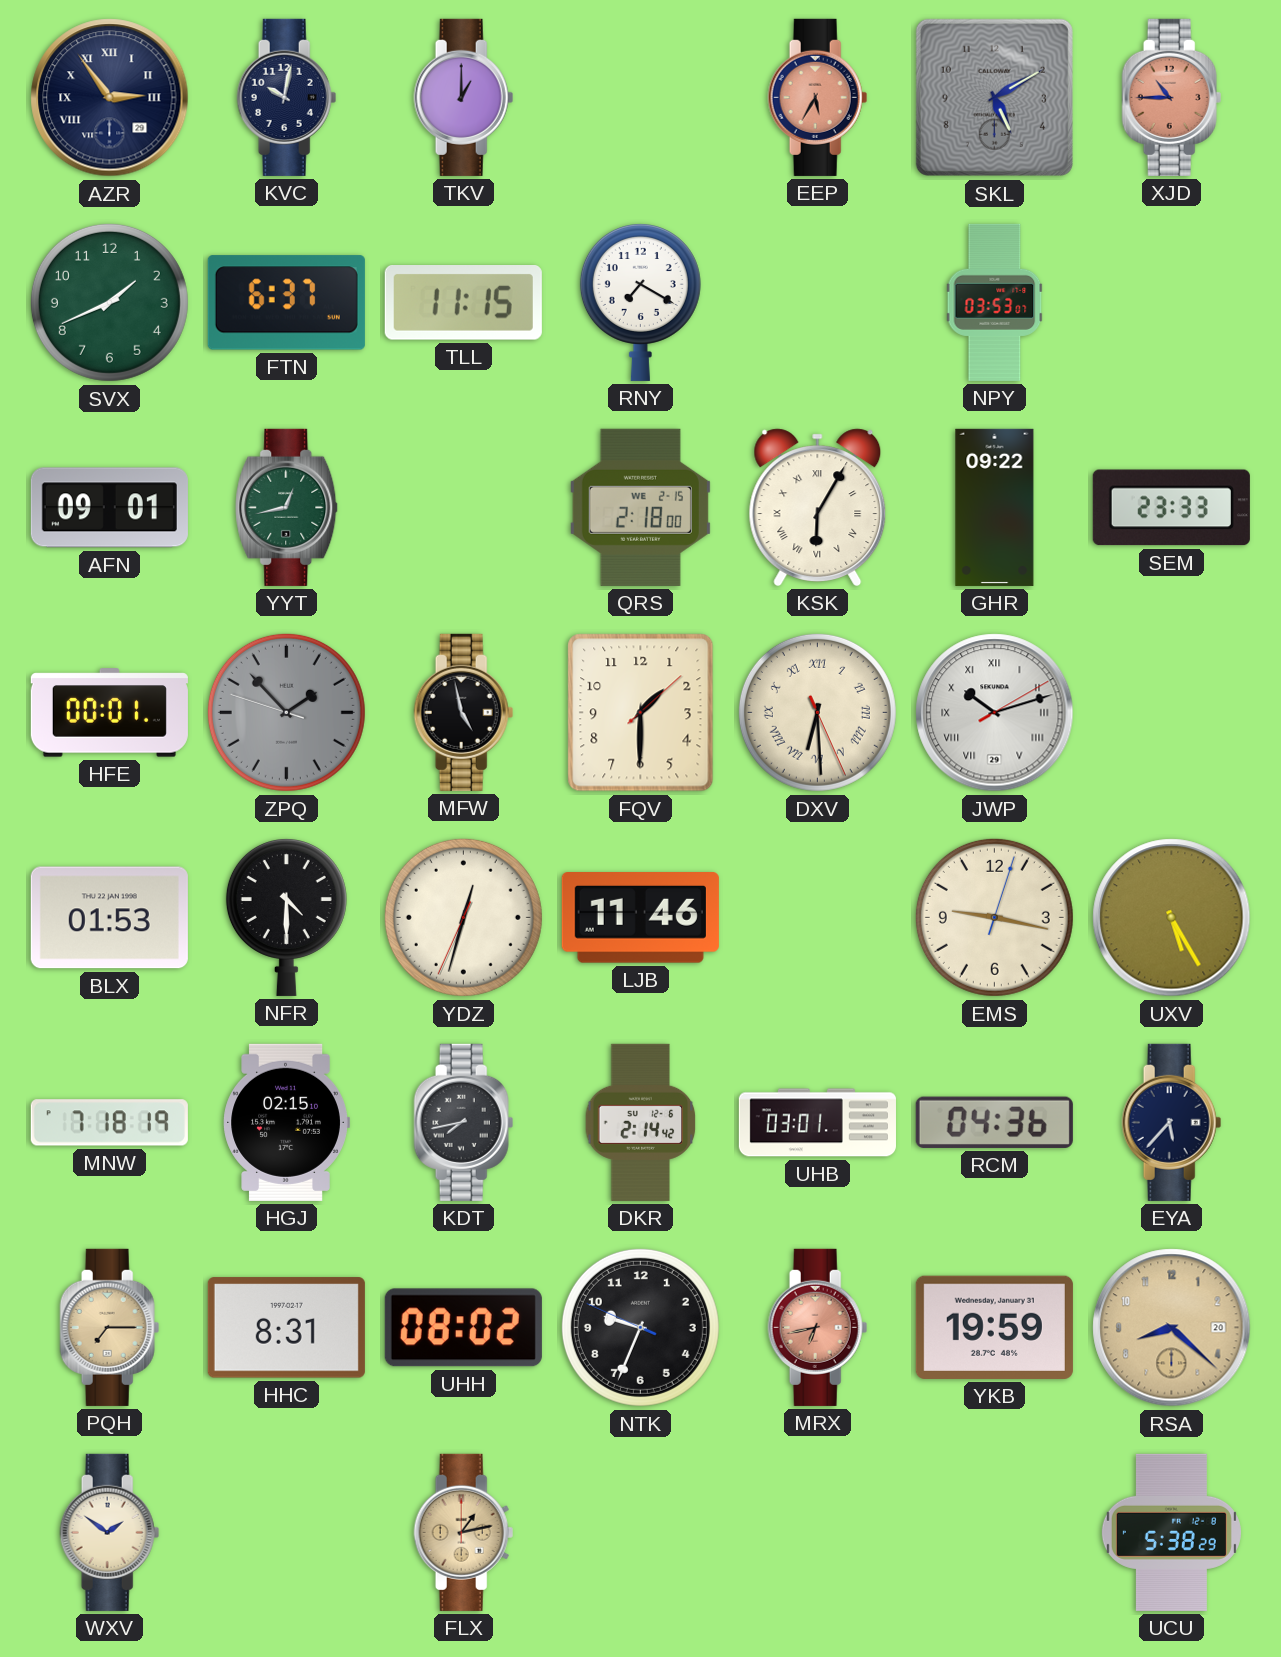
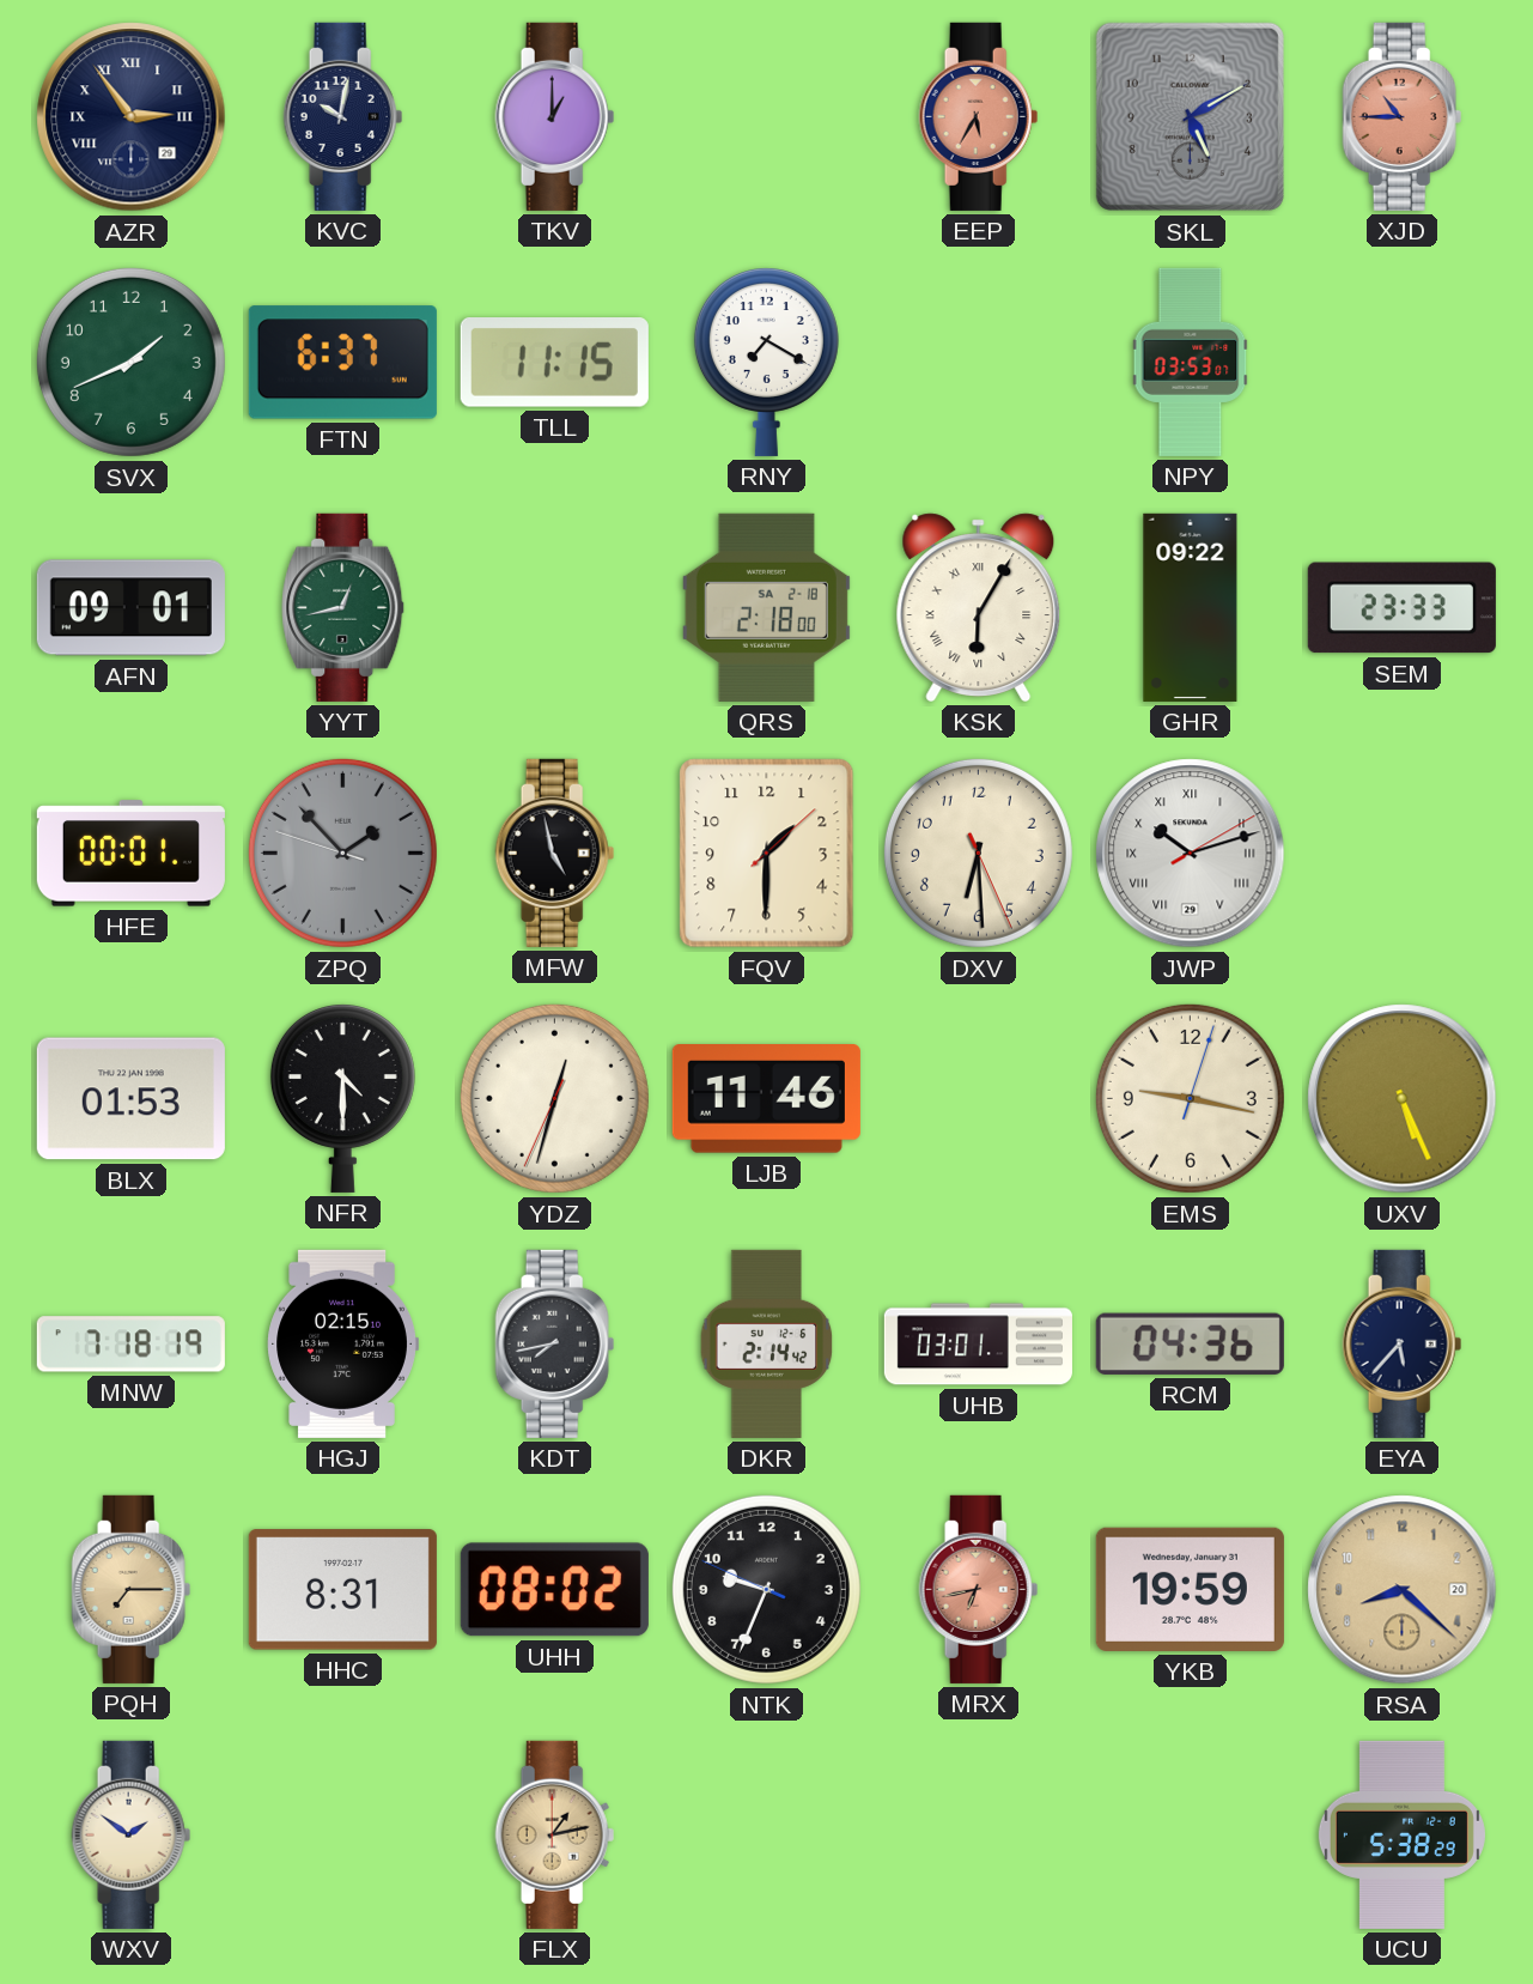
QRS date: WE 2-15 -> SA 2-18
DXV numerals: Roman -> Arabic
UXV: 5:25 -> 5:26
